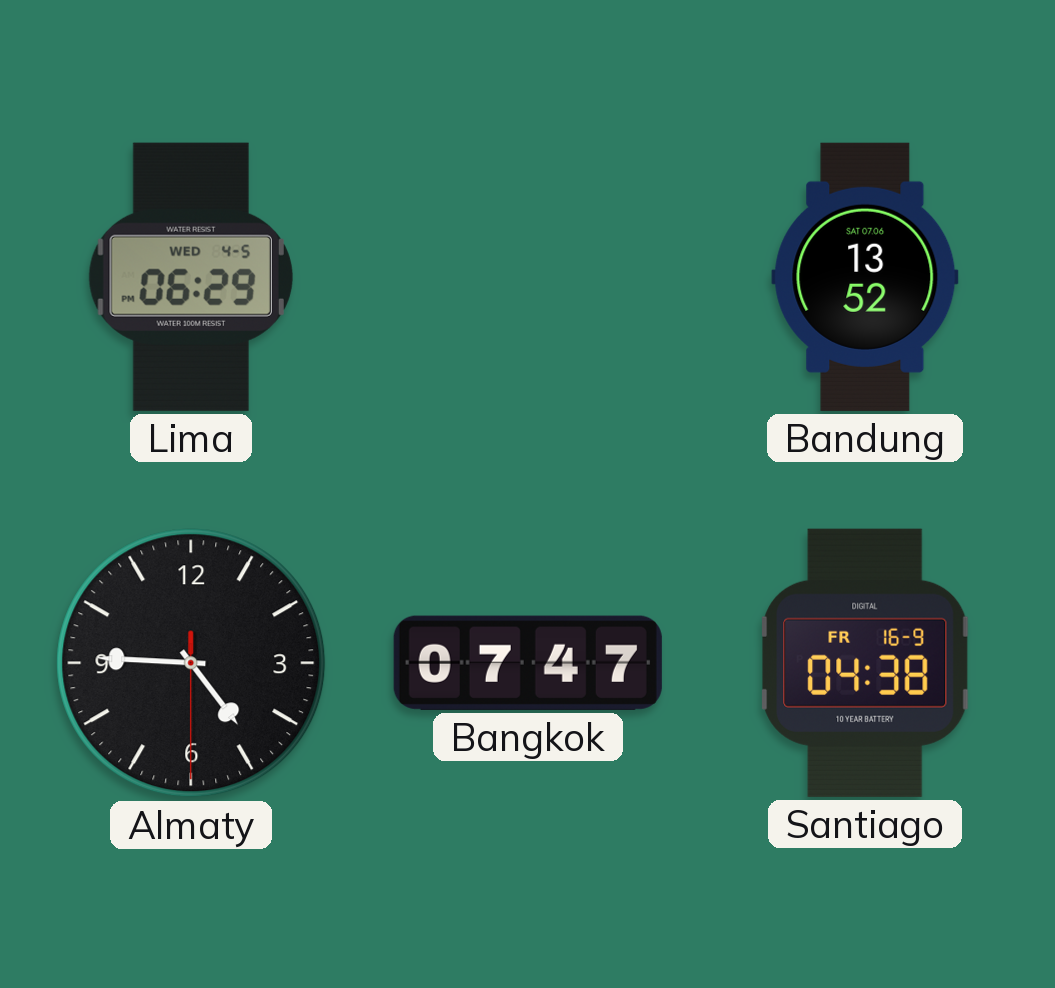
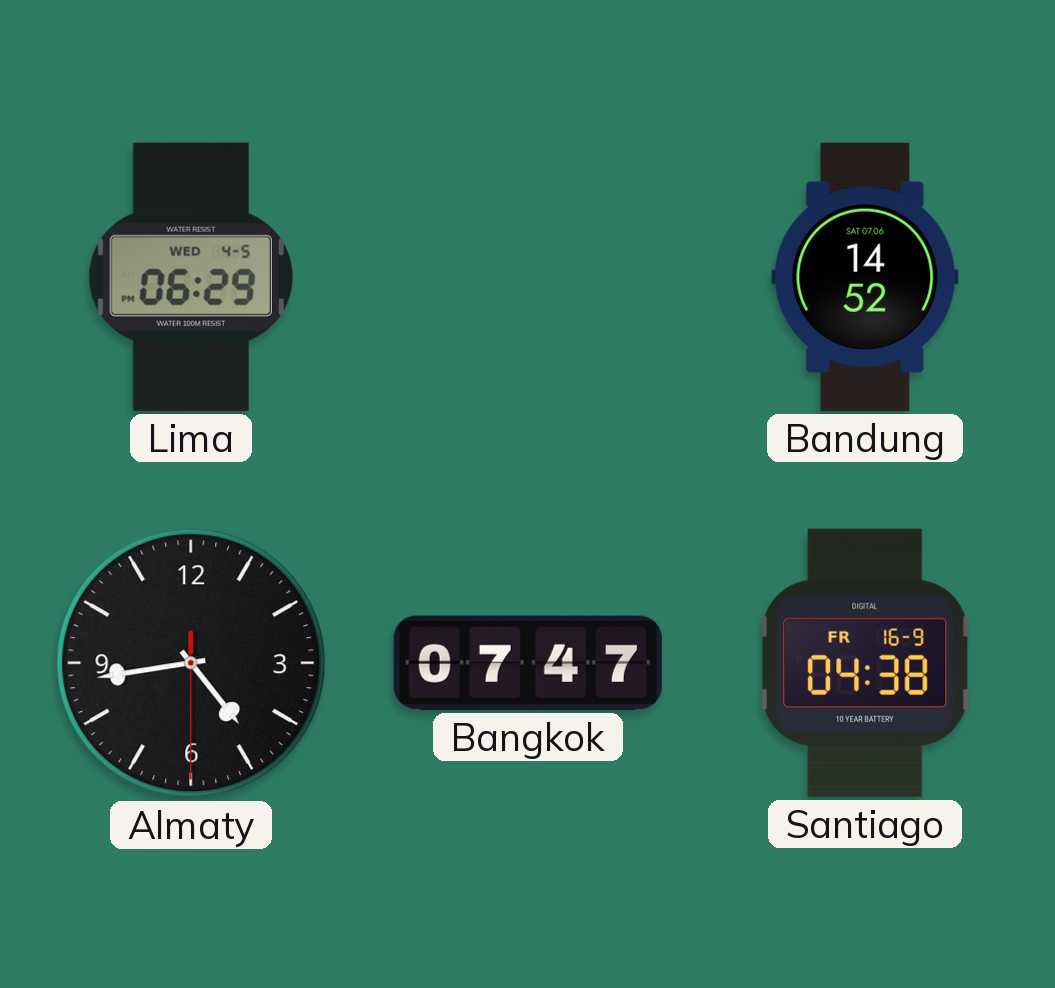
Bandung: 13:52 -> 14:52
Almaty: 4:45 -> 4:43
